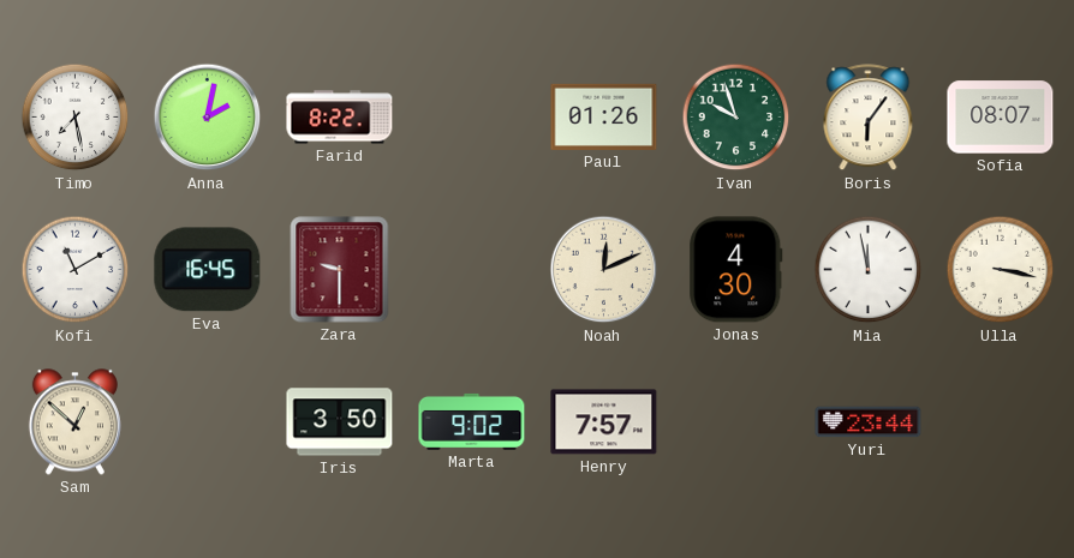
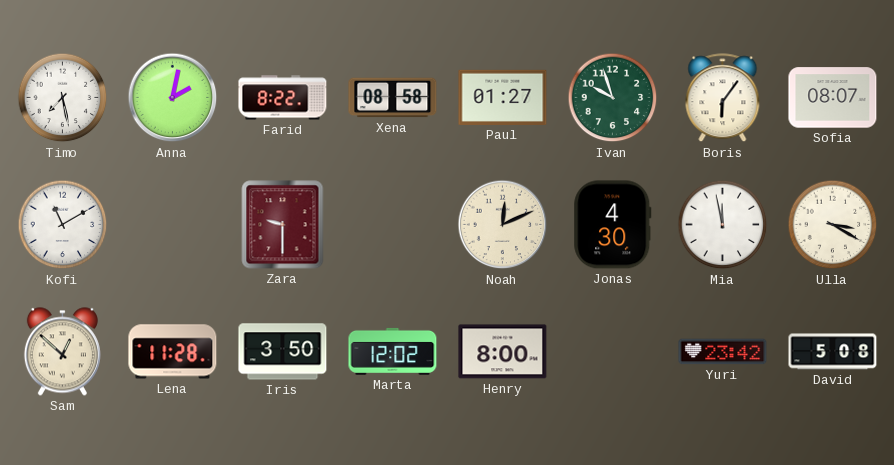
Xena: none -> 08:58
Paul: 01:26 -> 01:27
Eva: 16:45 -> none
Ulla: 3:17 -> 3:20
Lena: none -> 11:28
Marta: 9:02 -> 12:02
Henry: 7:57 -> 8:00
Yuri: 23:44 -> 23:42
David: none -> 5:08
